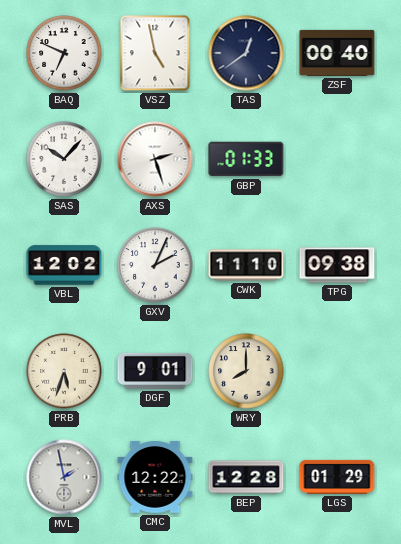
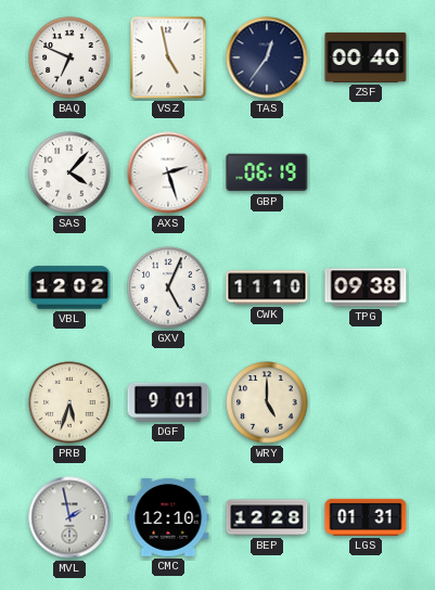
TAS: 12:39 -> 12:36
SAS: 10:07 -> 4:07
GBP: 01:33 -> 06:19
GXV: 2:04 -> 5:04
WRY: 8:00 -> 5:00
CMC: 12:22 -> 12:10
LGS: 01:29 -> 01:31
